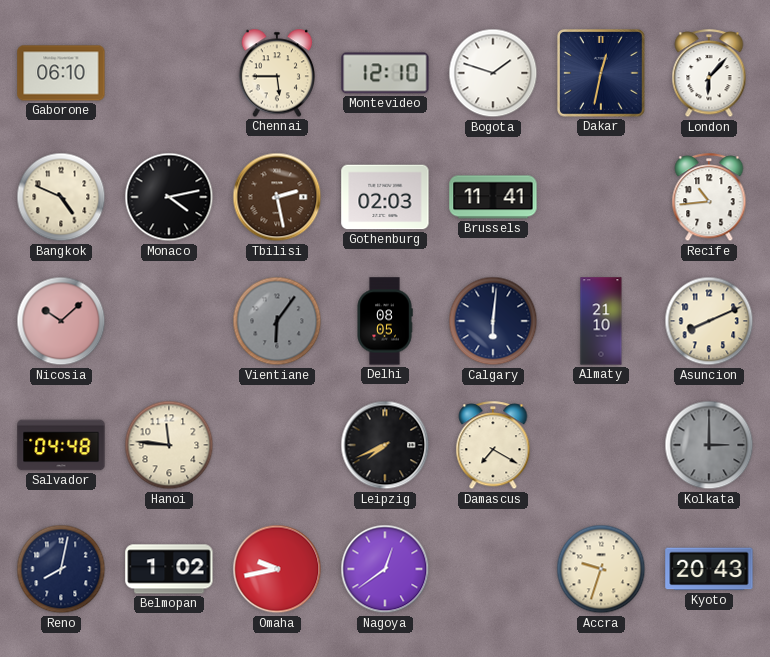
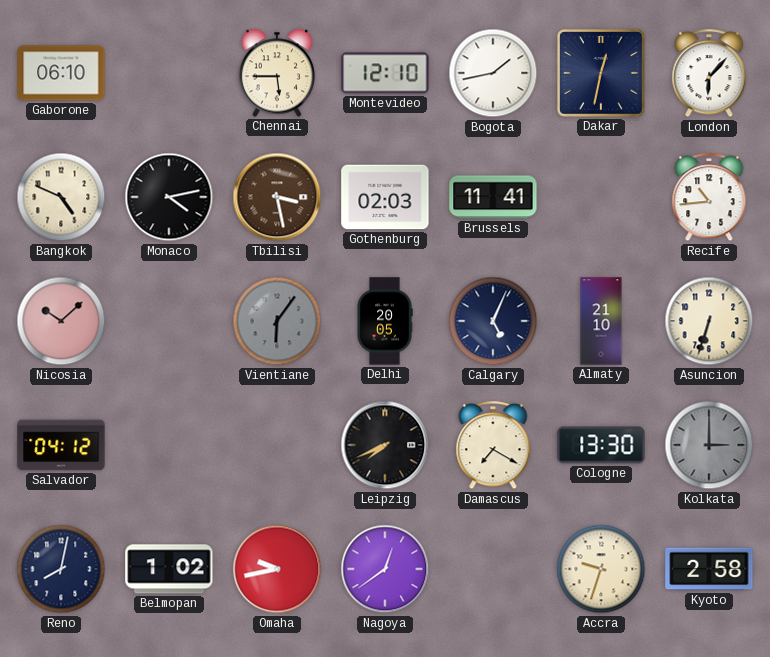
Bogota: 1:48 -> 1:43
Tbilisi: 2:28 -> 3:28
Delhi: 08:05 -> 20:05
Calgary: 6:01 -> 5:04
Asuncion: 8:11 -> 6:33
Salvador: 04:48 -> 04:12
Hanoi: 11:46 -> none
Cologne: none -> 13:30
Kyoto: 20:43 -> 2:58
